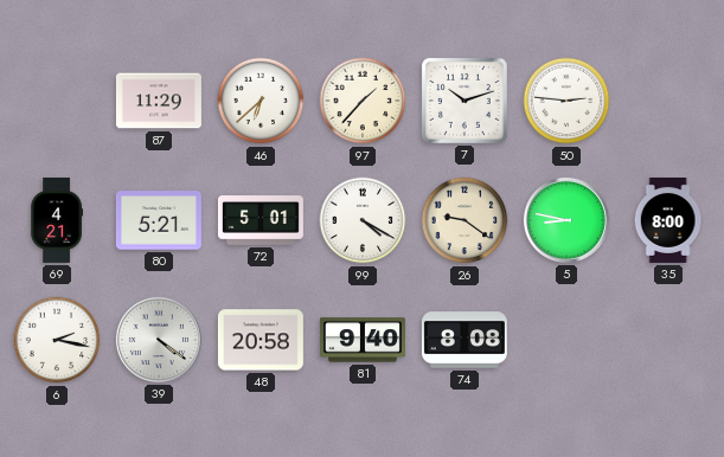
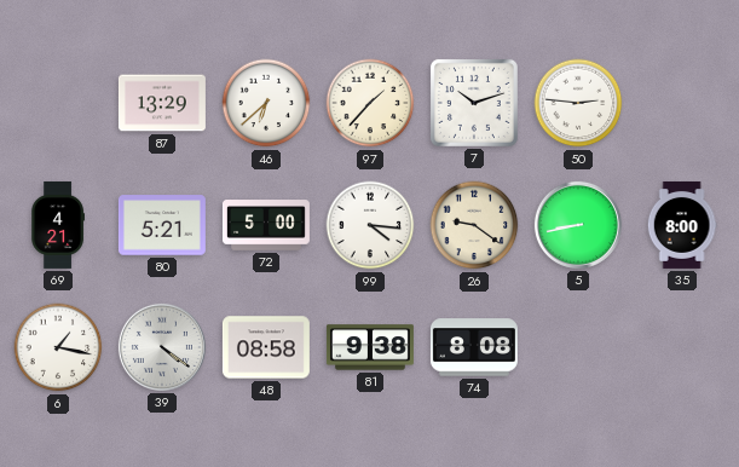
87: 11:29 -> 13:29
72: 5:01 -> 5:00
99: 4:20 -> 4:16
5: 8:47 -> 8:43
6: 2:17 -> 1:17
48: 20:58 -> 08:58
81: 9:40 -> 9:38
